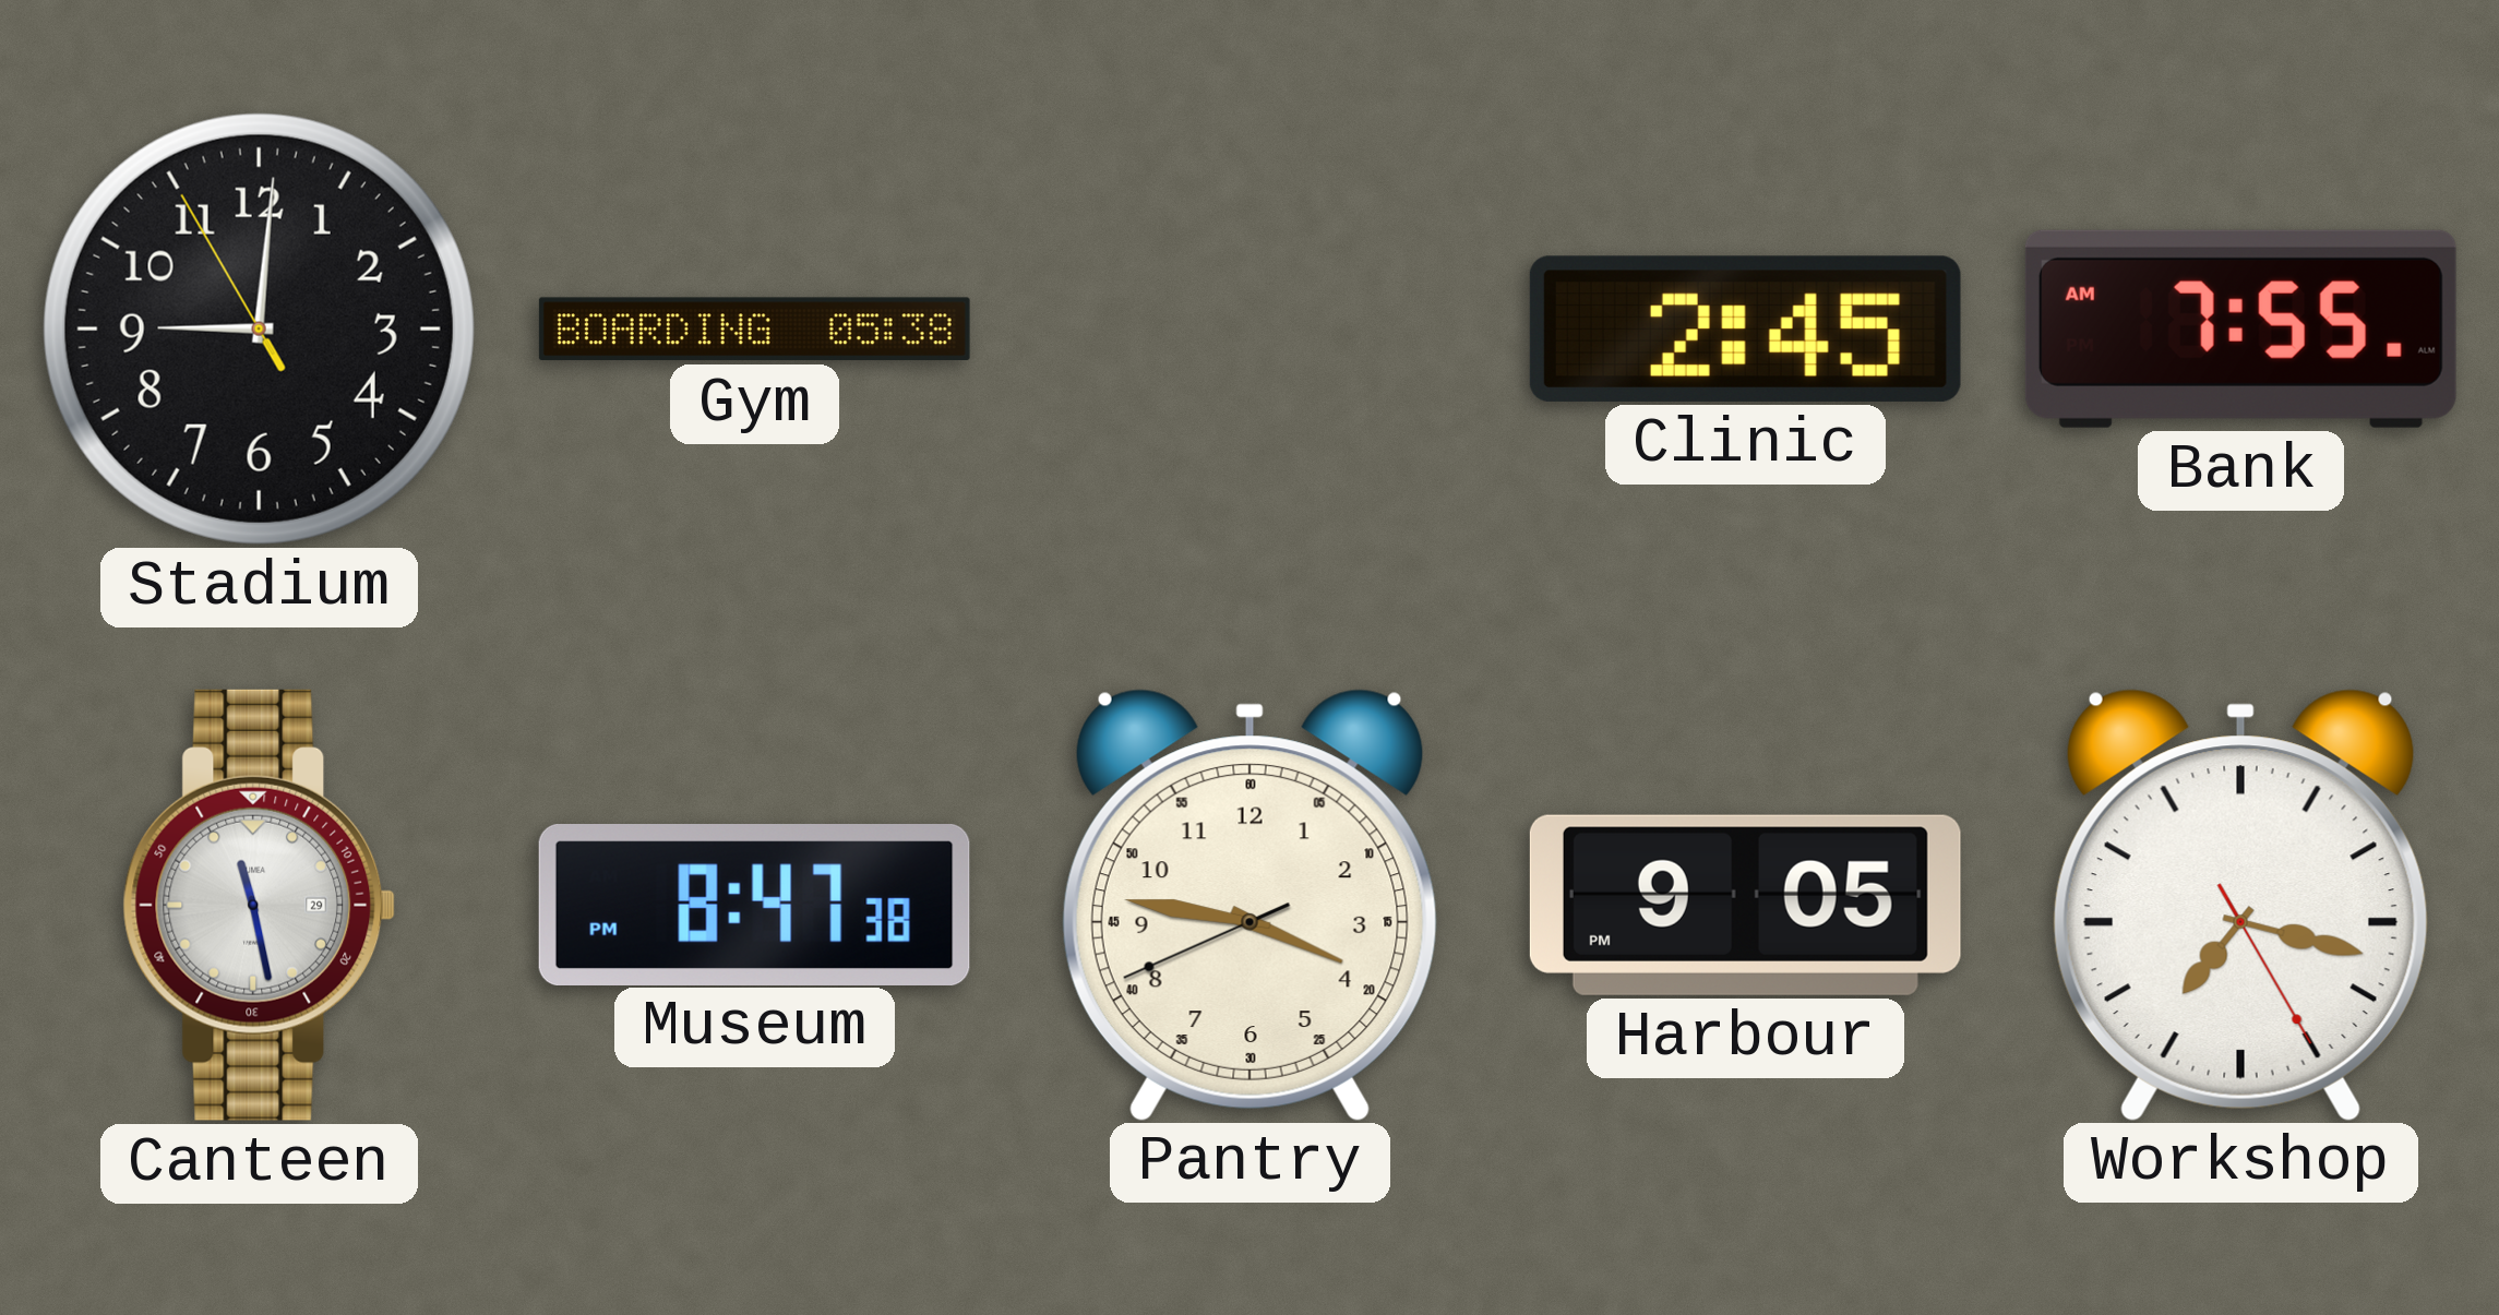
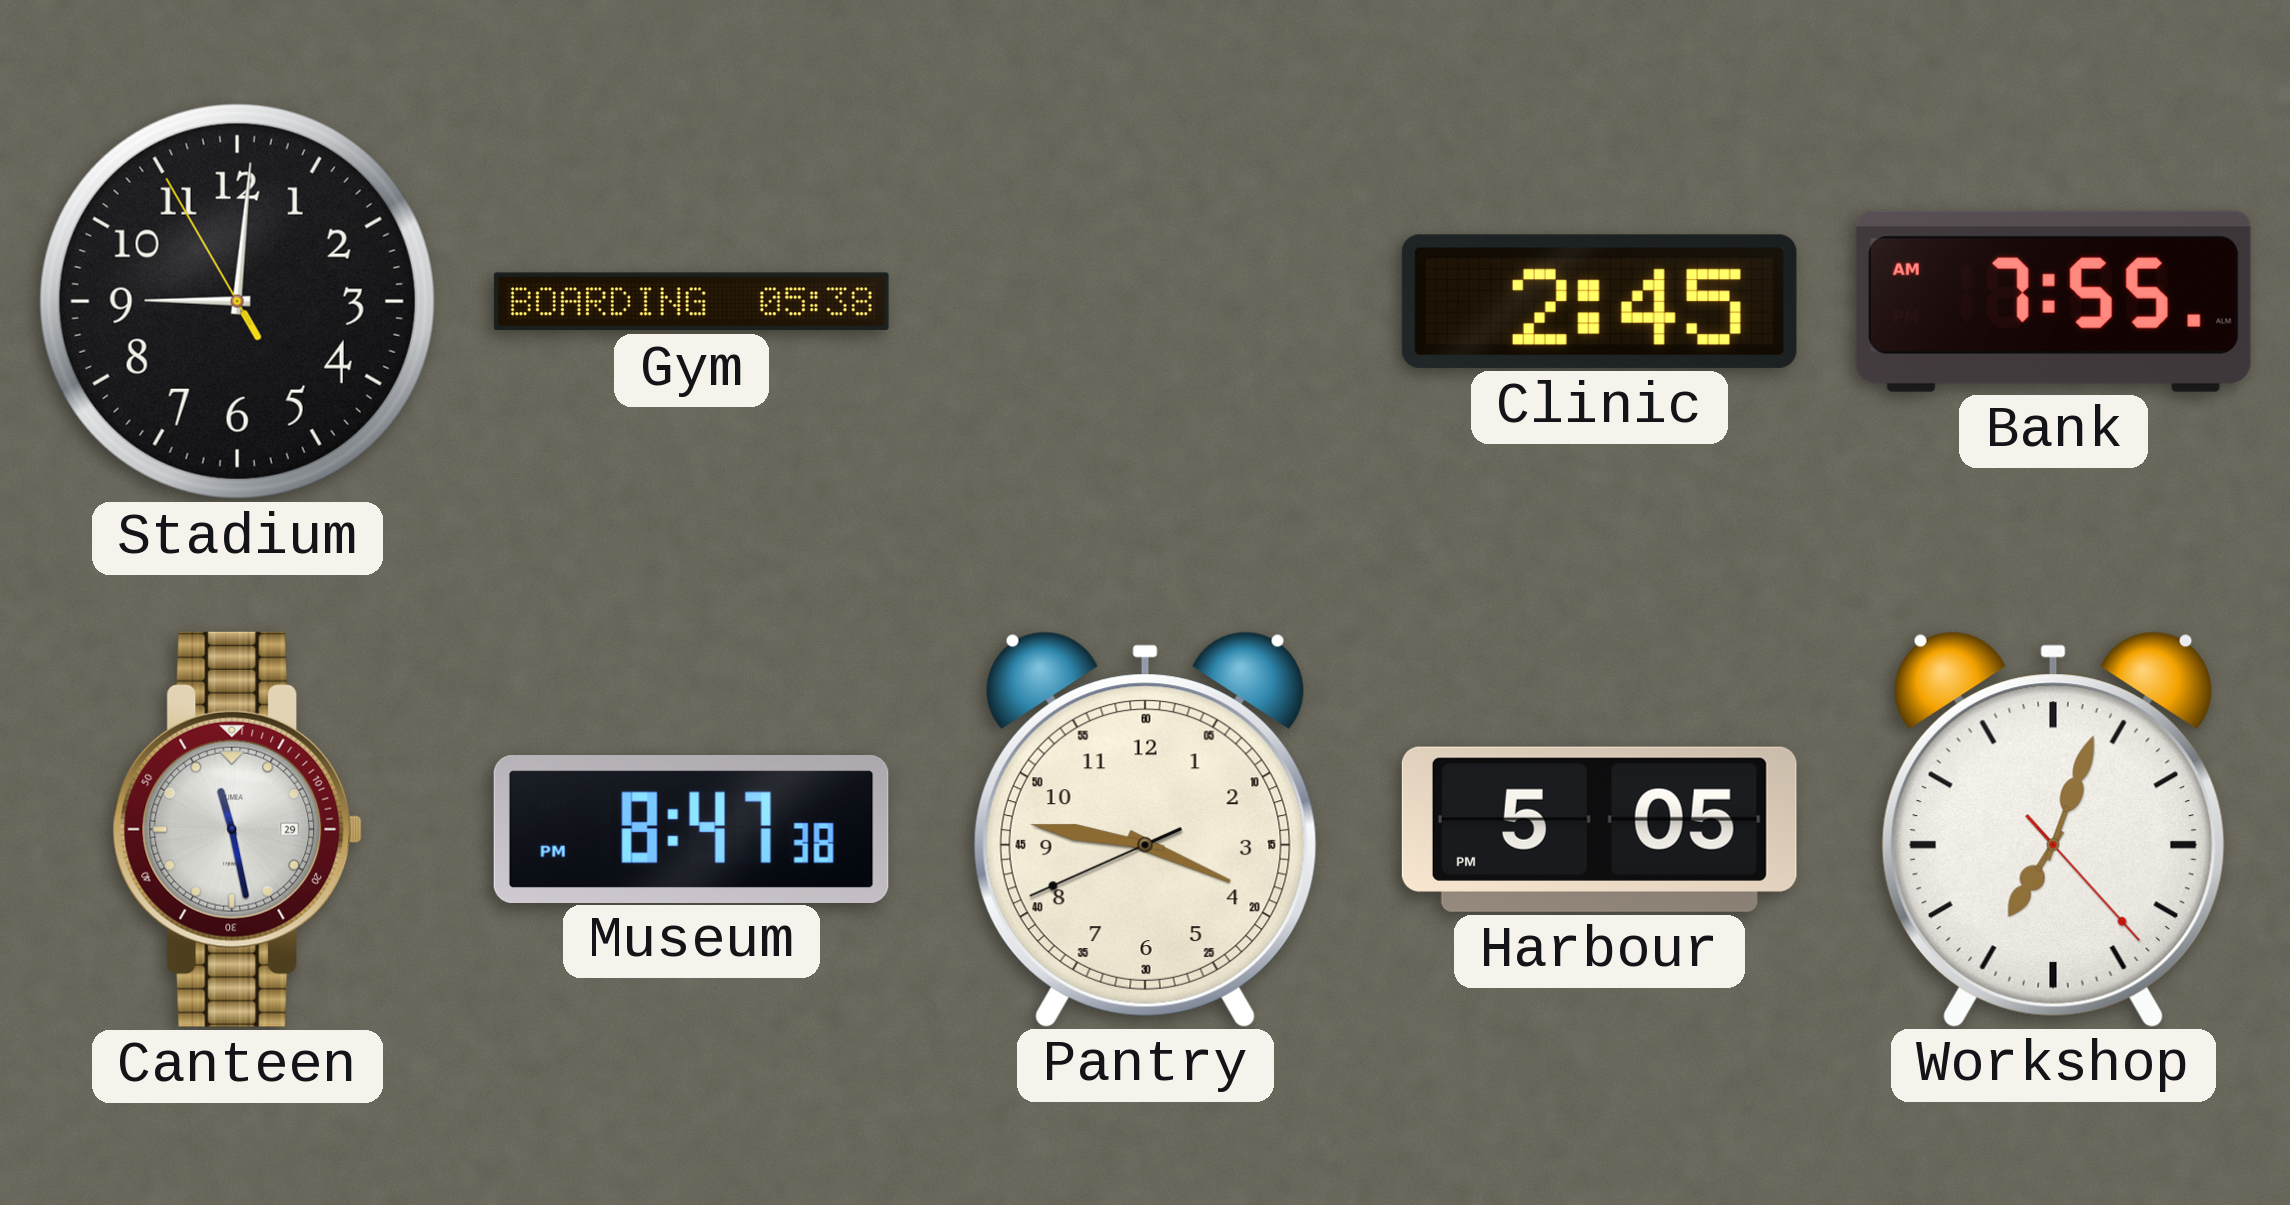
Harbour: 9:05 -> 5:05
Workshop: 7:17 -> 7:03
